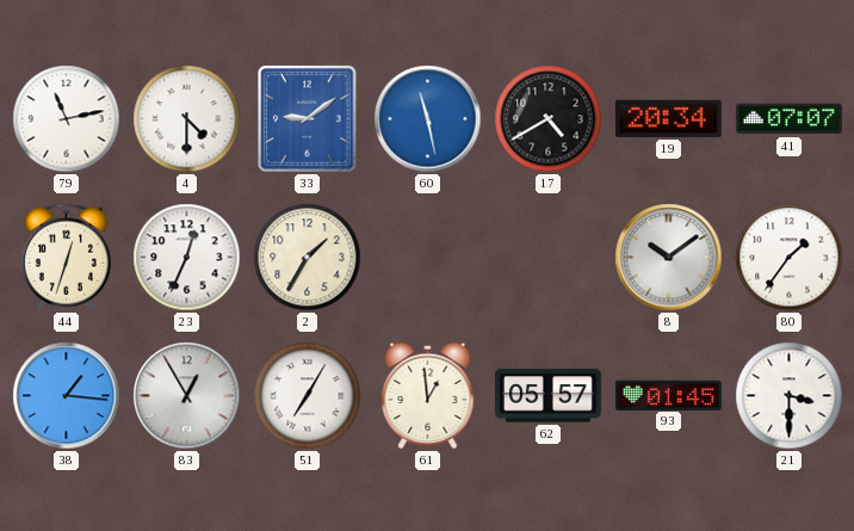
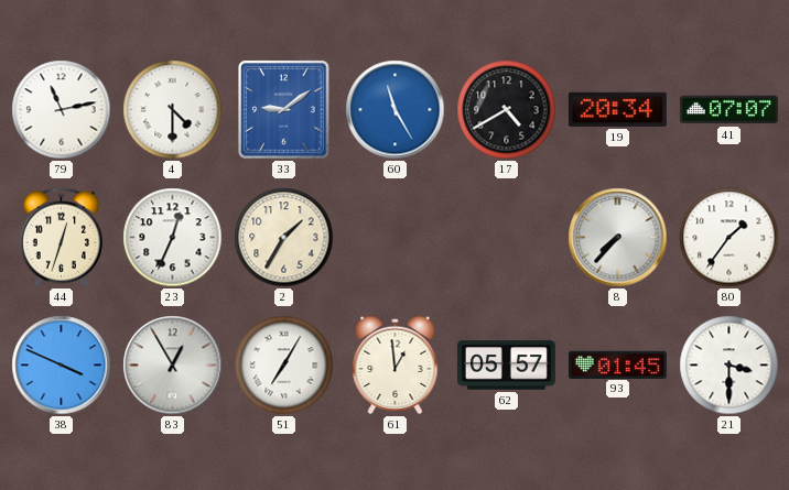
60: 11:28 -> 11:25
8: 10:09 -> 7:37
38: 1:16 -> 3:49
